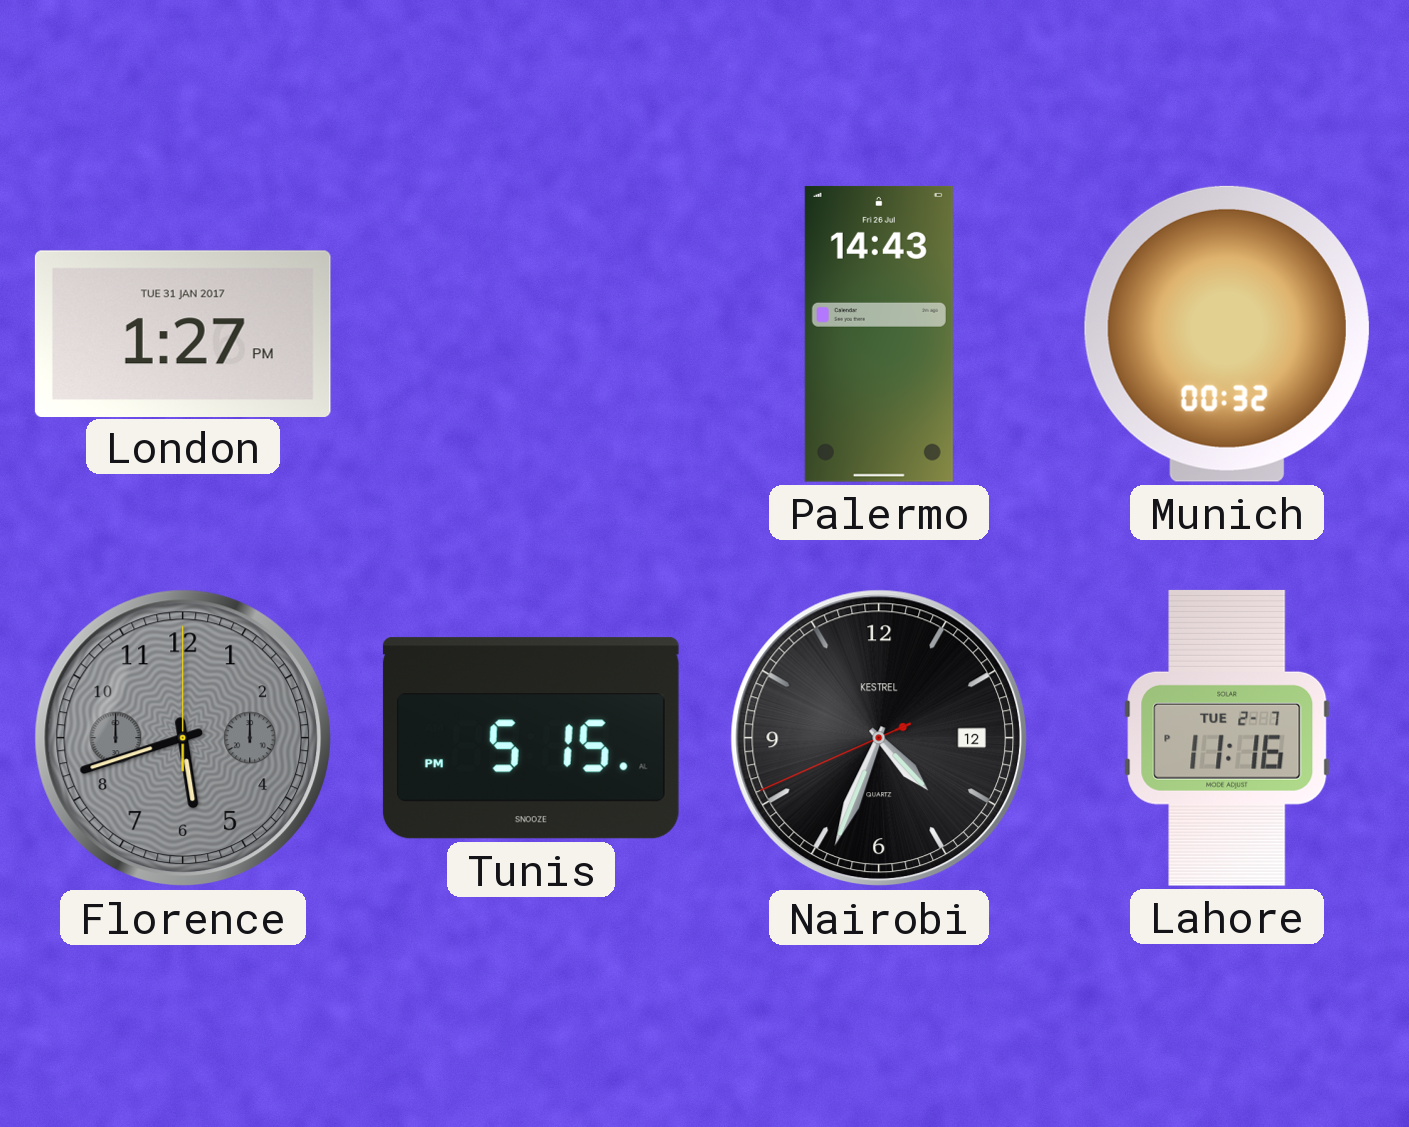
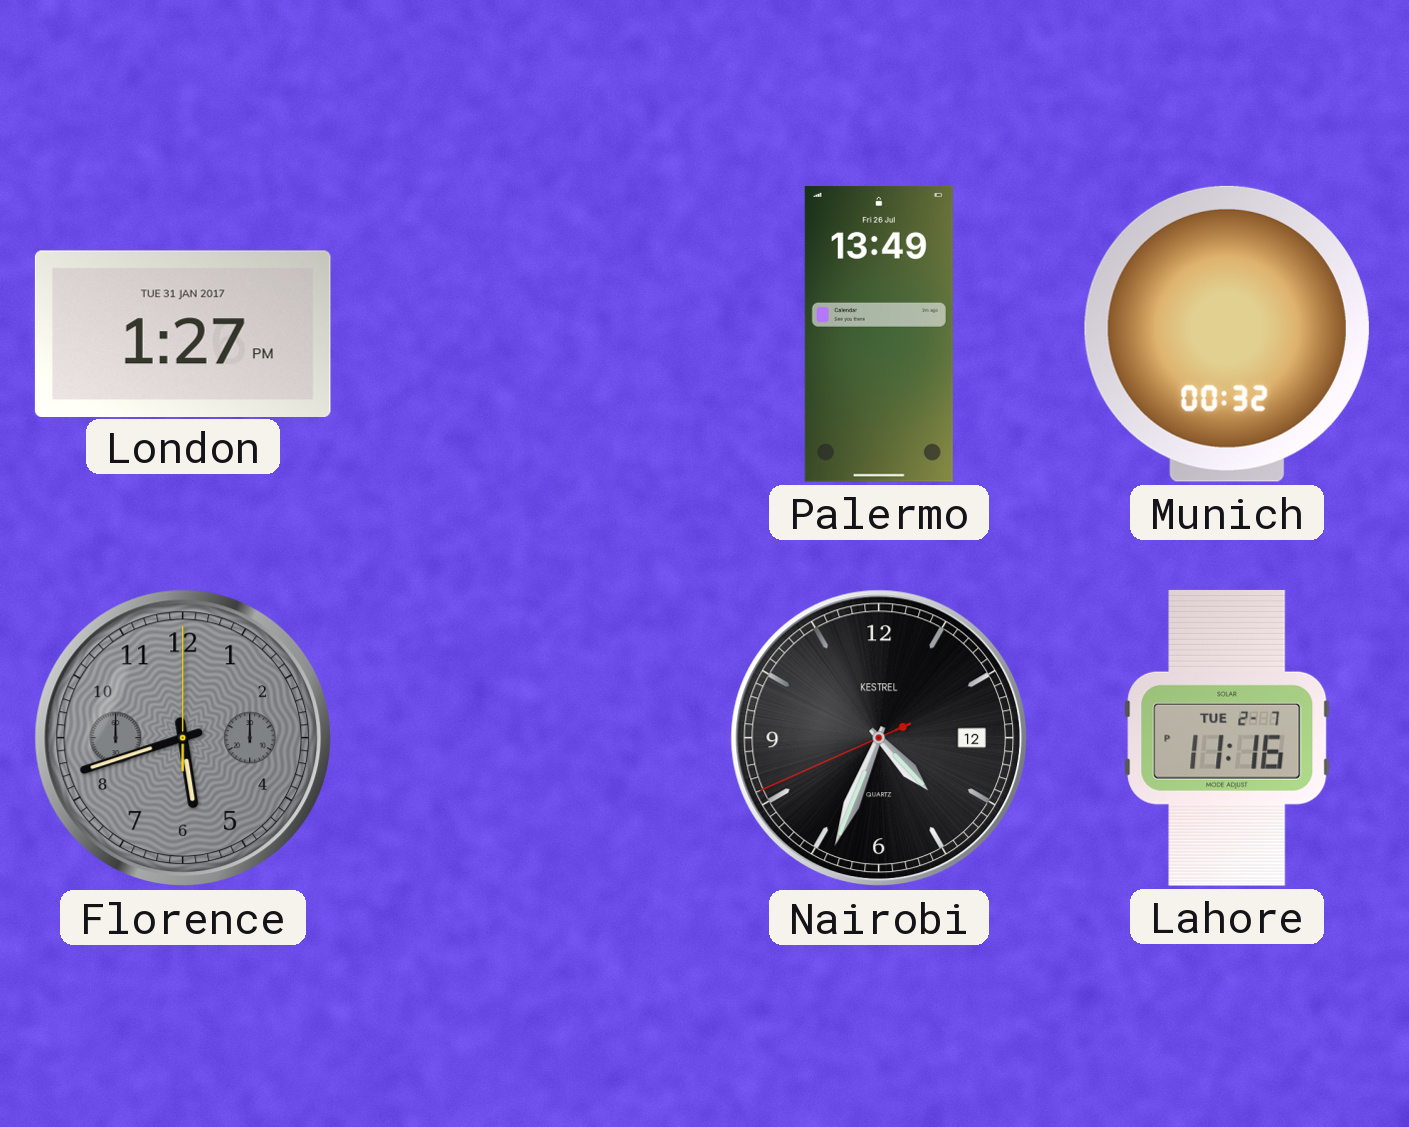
Palermo: 14:43 -> 13:49
Tunis: 5:15 -> none
